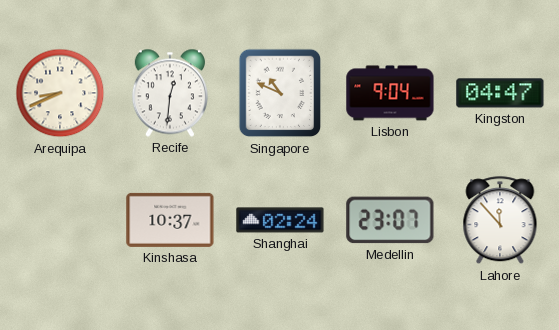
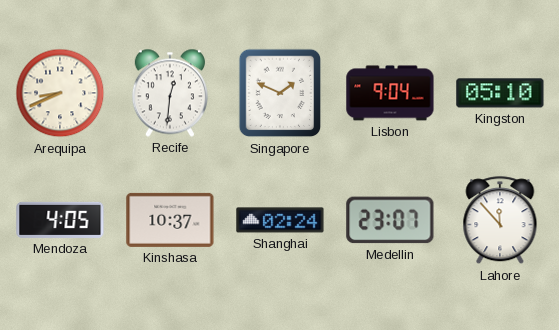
Singapore: 10:49 -> 1:49
Kingston: 04:47 -> 05:10
Mendoza: none -> 4:05
